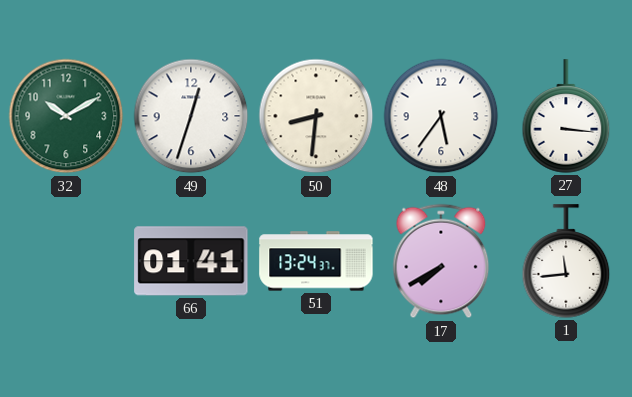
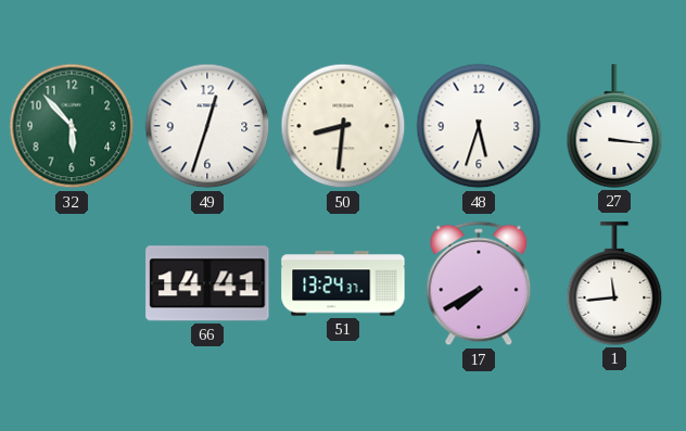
32: 10:10 -> 5:53
48: 5:36 -> 5:33
66: 01:41 -> 14:41
